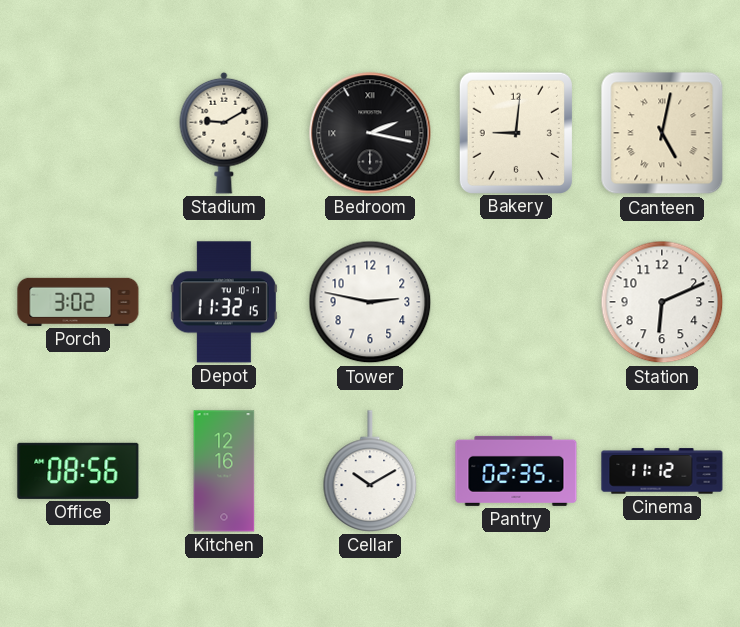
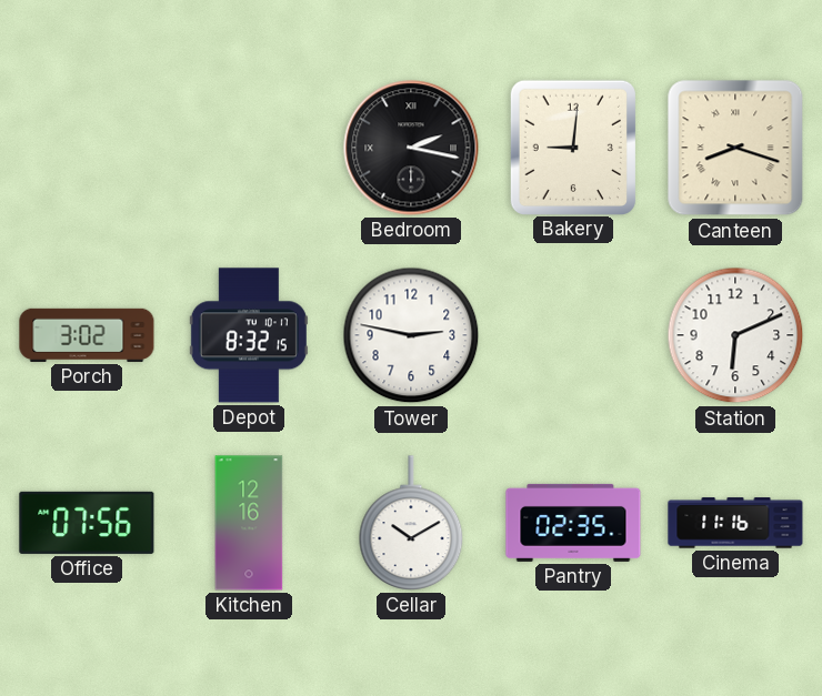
Stadium: 9:10 -> none
Canteen: 5:02 -> 8:18
Depot: 11:32 -> 8:32
Office: 08:56 -> 07:56
Cinema: 11:12 -> 11:16
